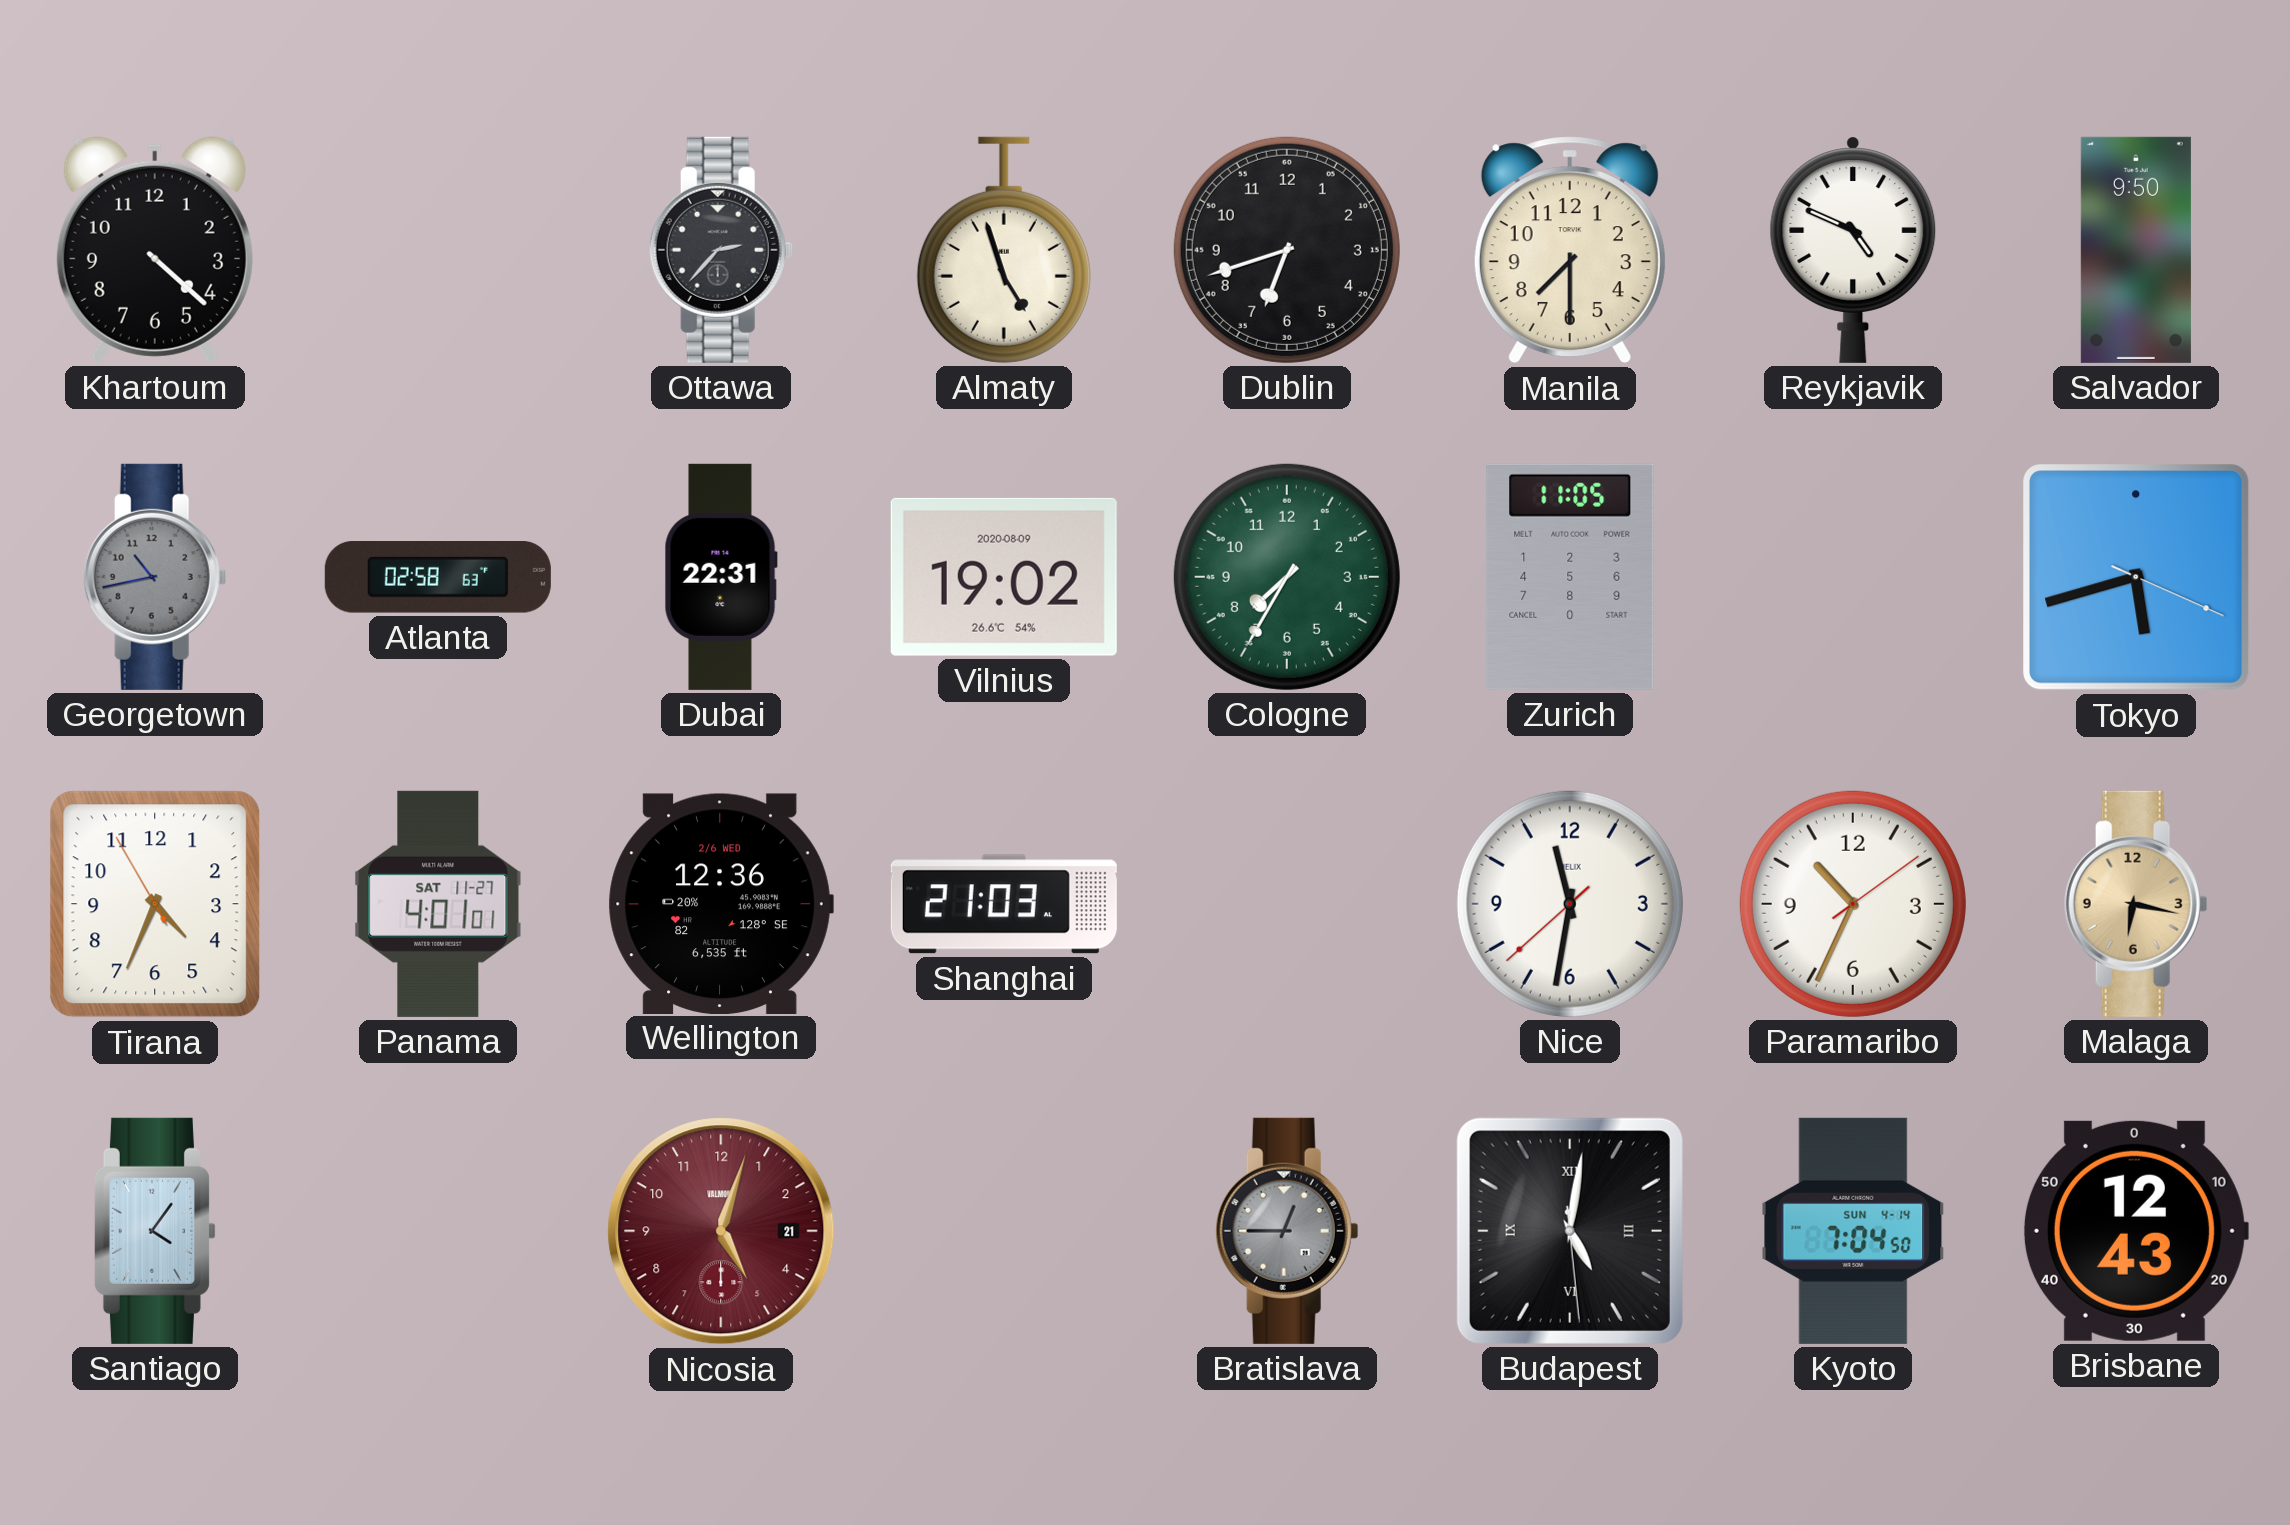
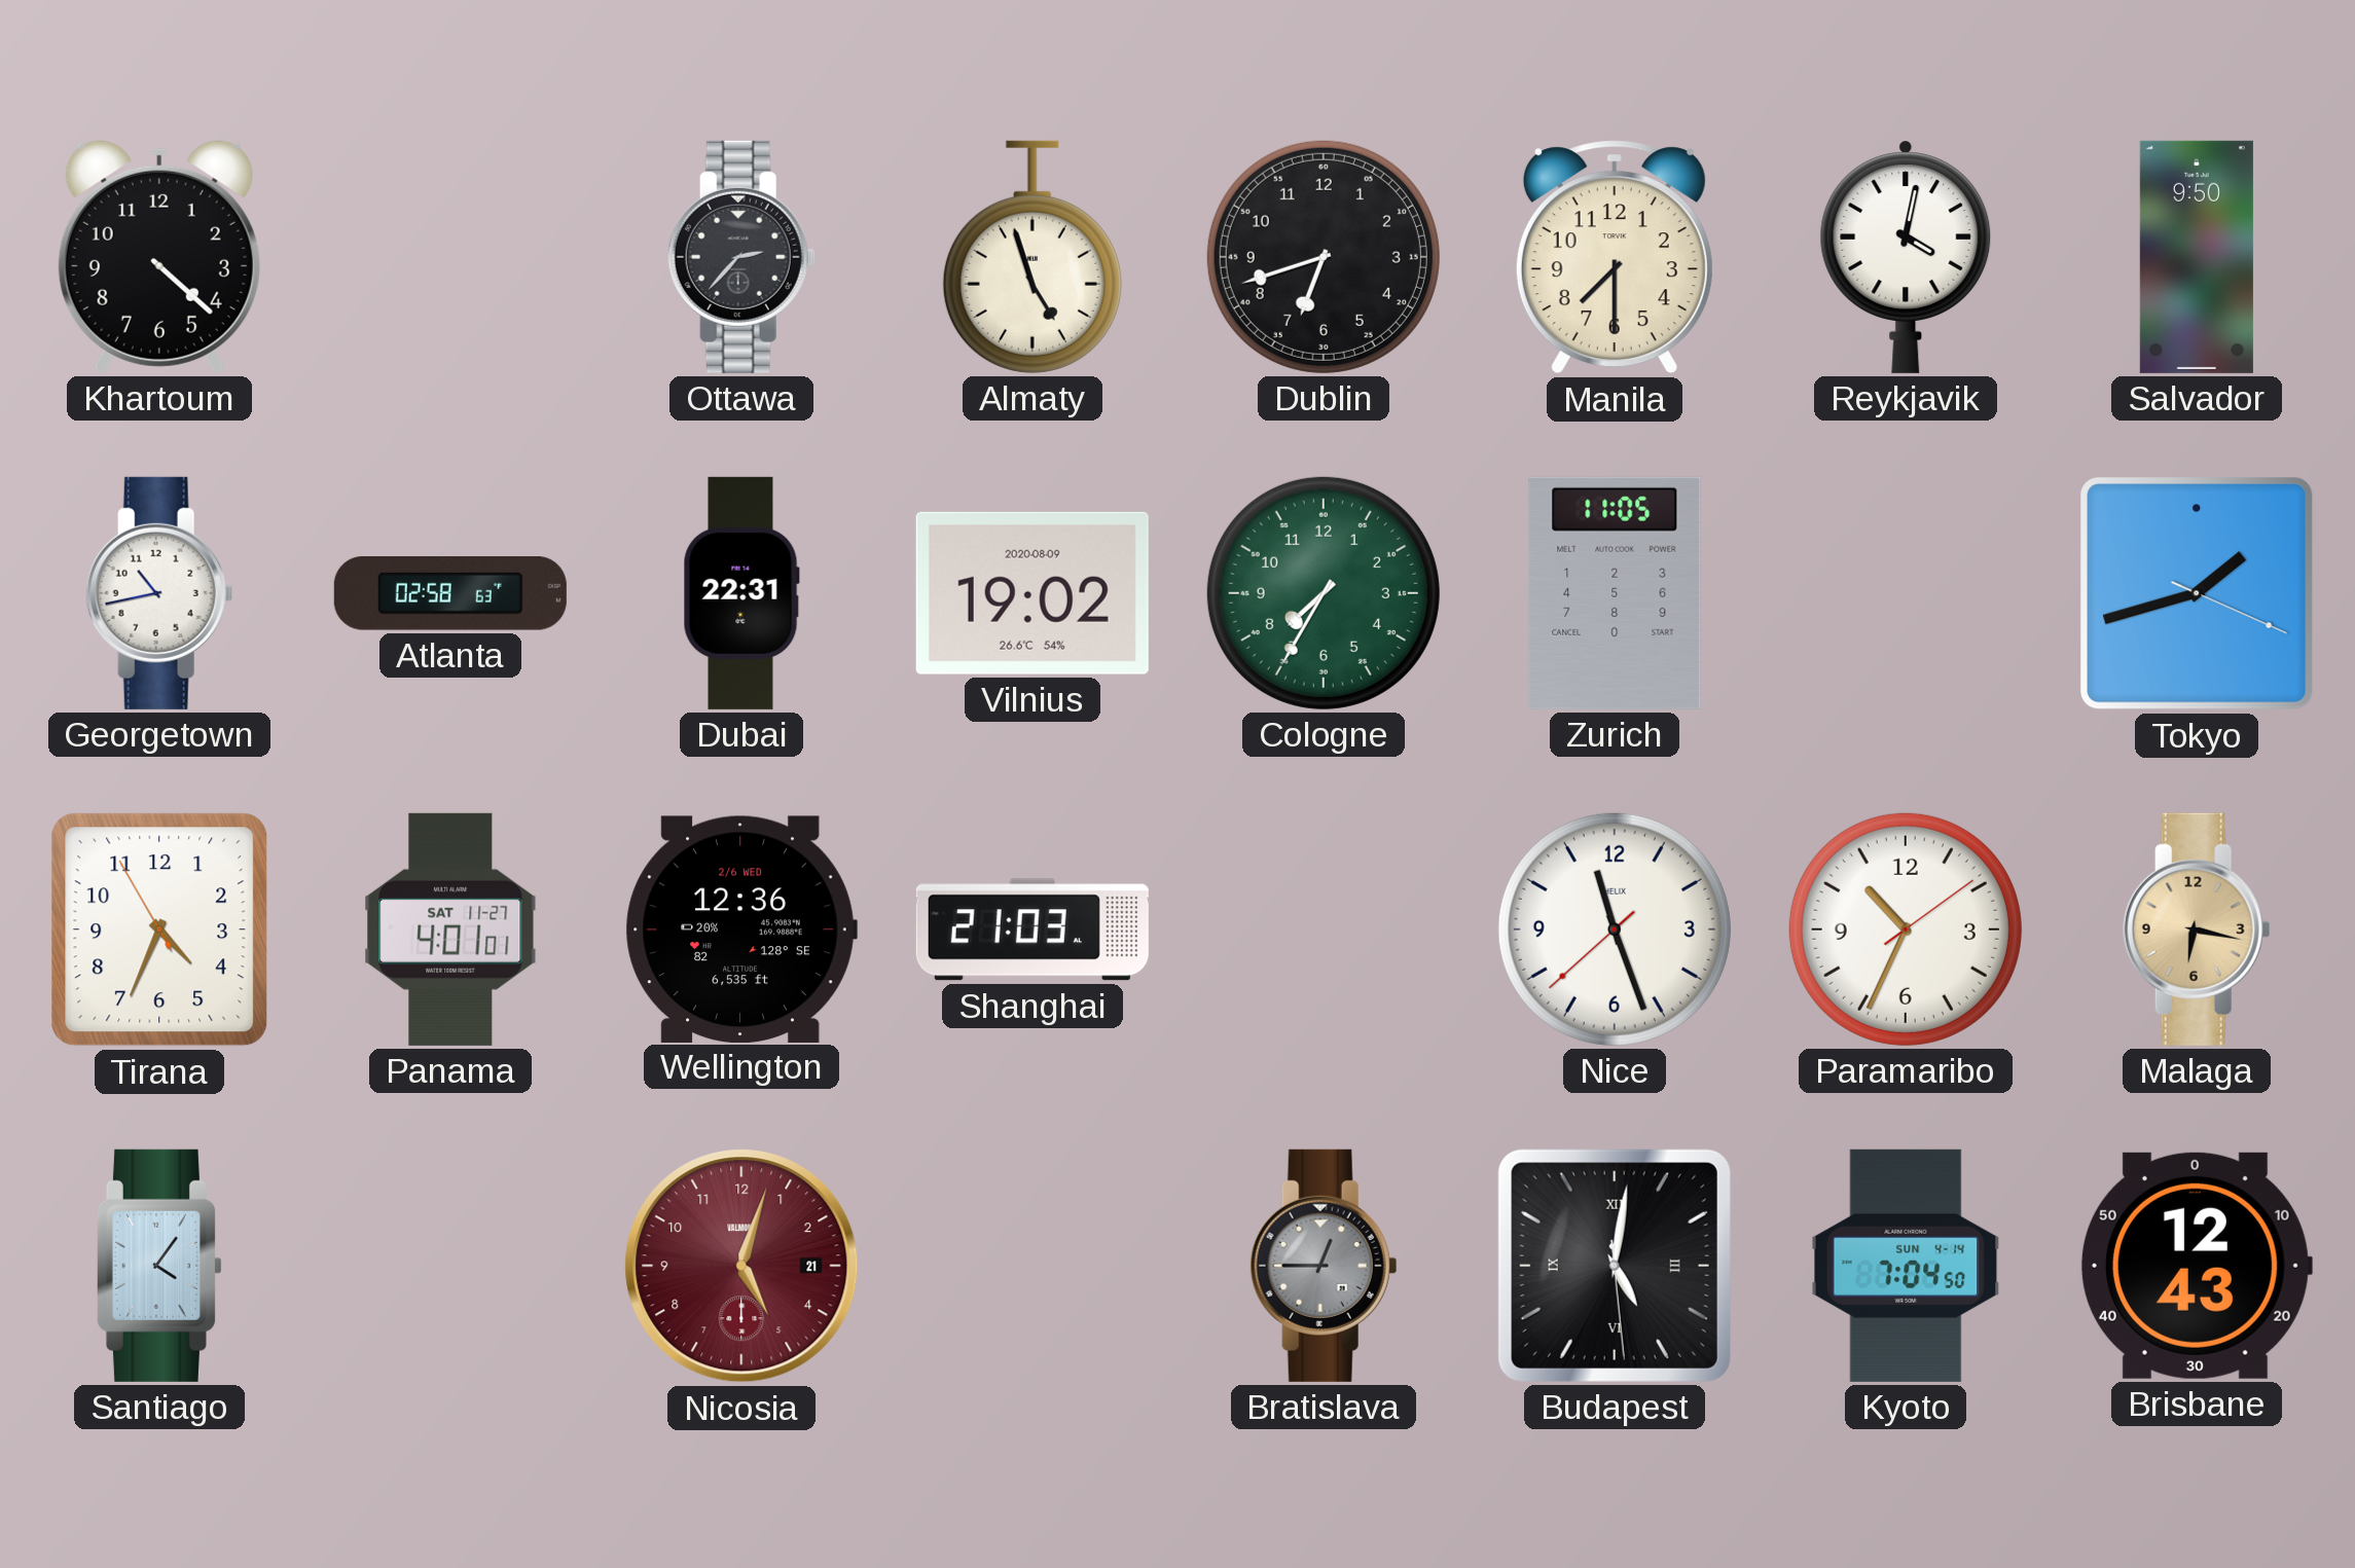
Reykjavik: 4:49 -> 4:02
Georgetown dial: grey -> white
Tokyo: 5:42 -> 1:42
Nice: 11:31 -> 11:26
